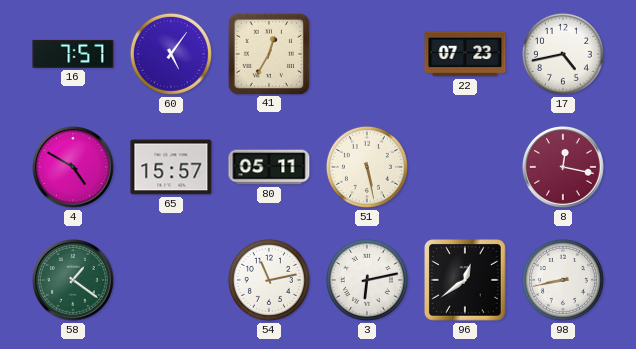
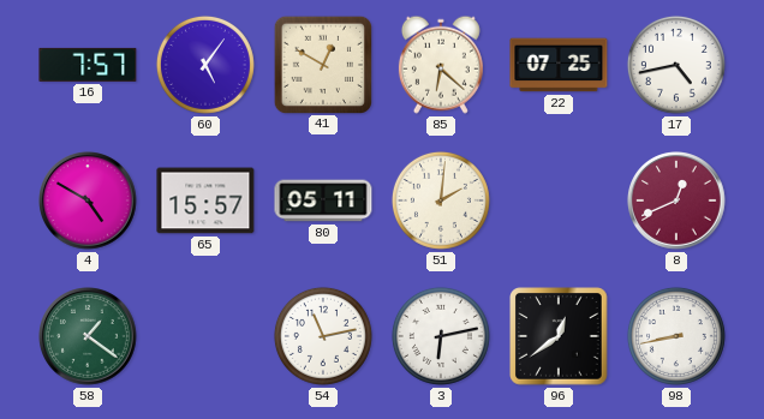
41: 12:35 -> 12:50
85: none -> 6:22
22: 07:23 -> 07:25
51: 5:28 -> 2:01
8: 12:17 -> 12:41
